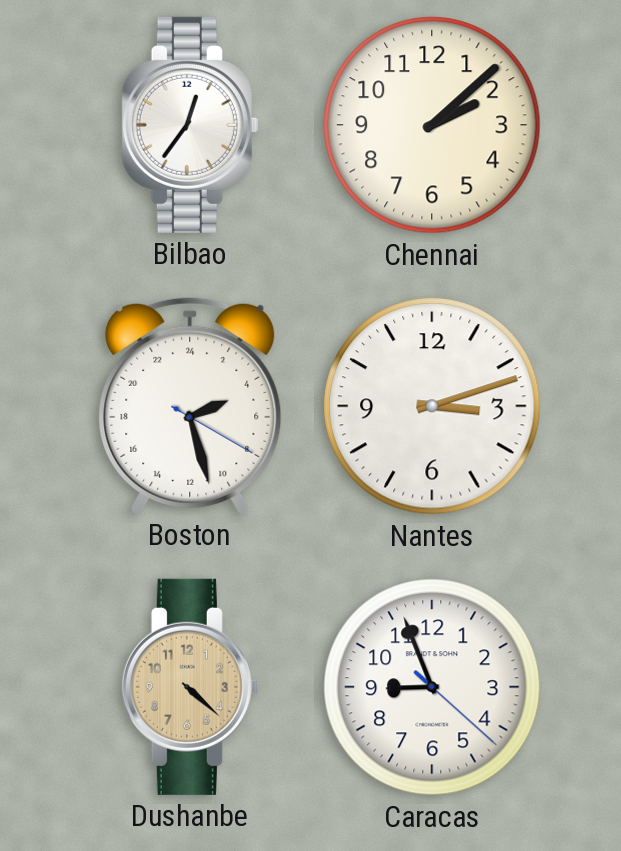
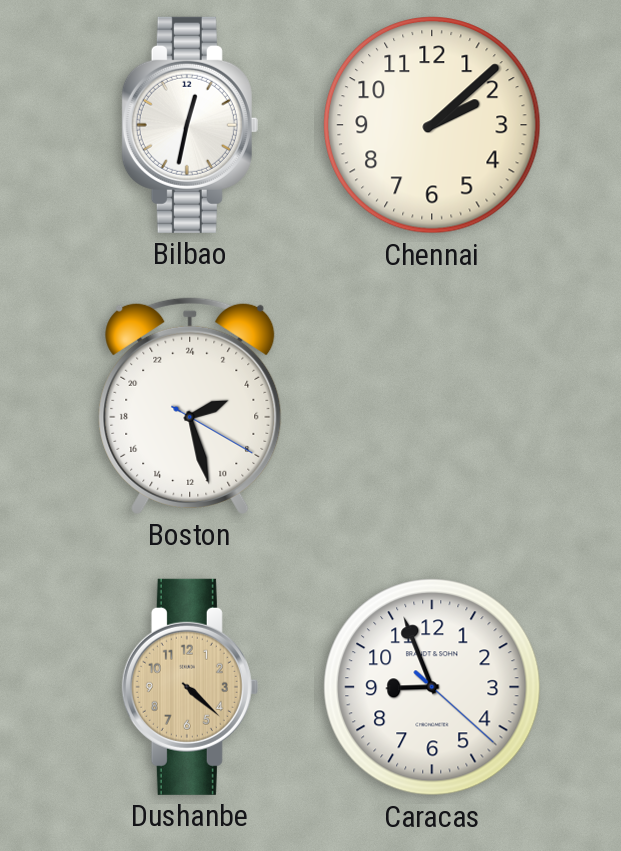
Bilbao: 12:36 -> 12:32
Nantes: 3:12 -> none
